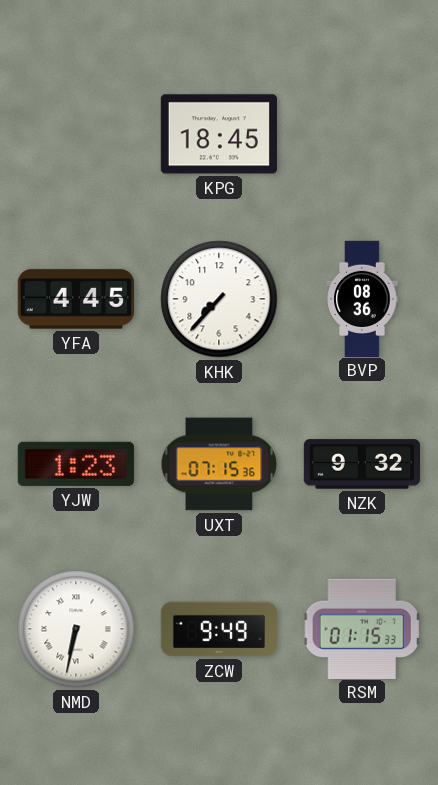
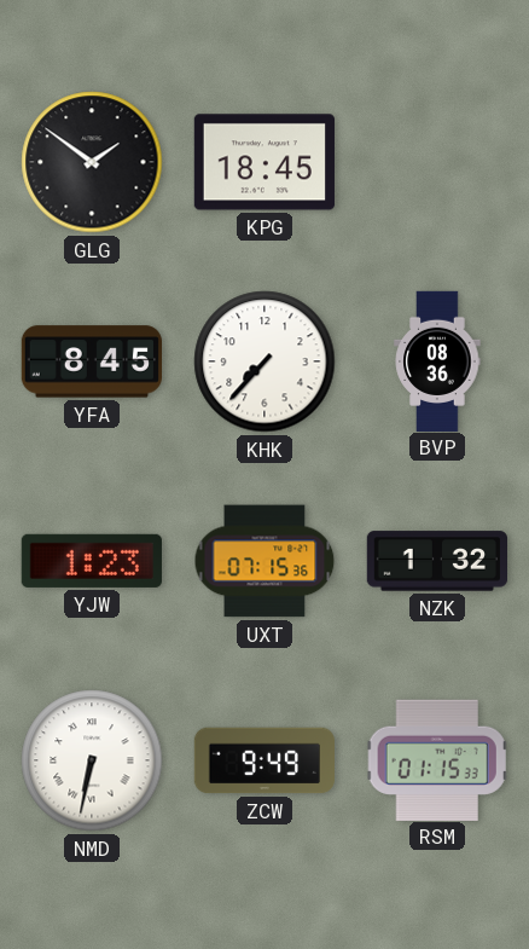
GLG: none -> 1:51
YFA: 4:45 -> 8:45
NZK: 9:32 -> 1:32
